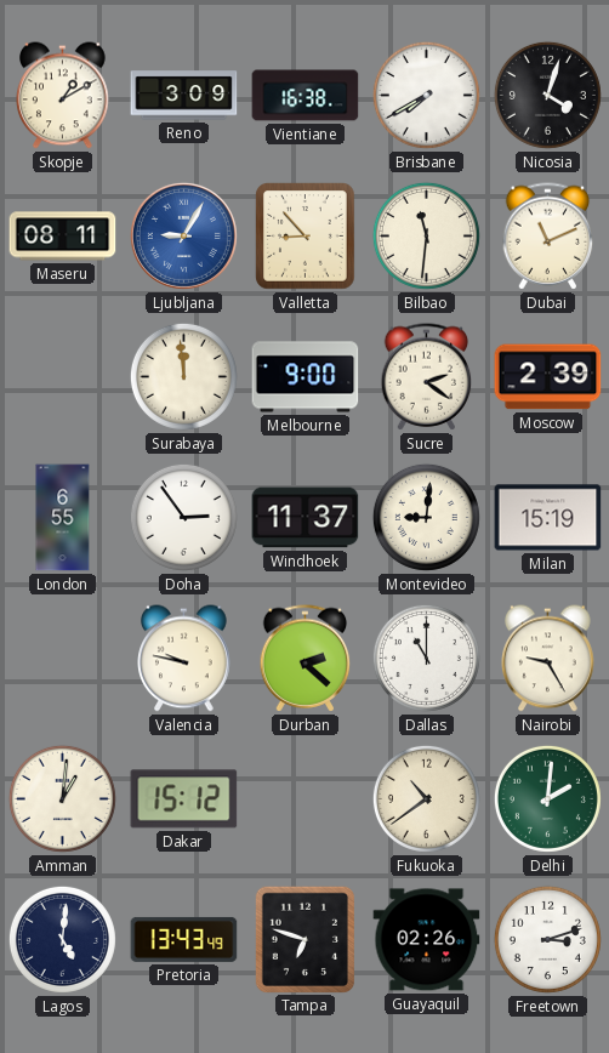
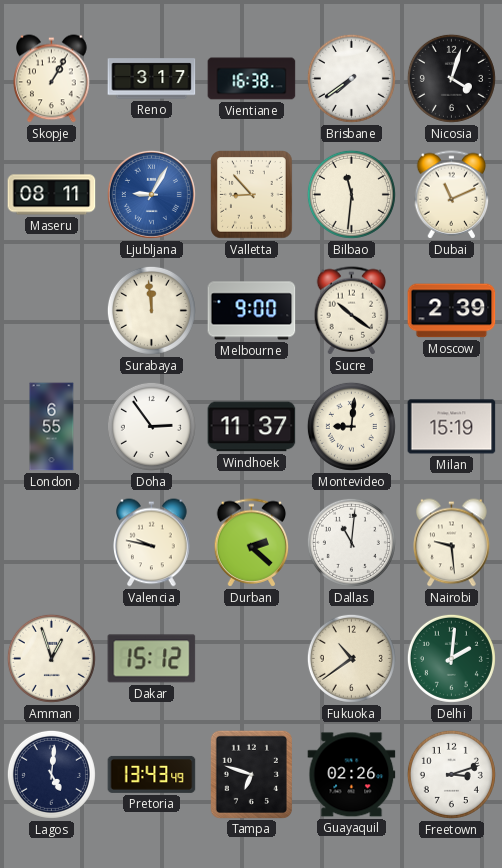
Skopje: 1:10 -> 1:05
Reno: 3:09 -> 3:17
Brisbane: 7:40 -> 7:39
Sucre: 2:21 -> 10:21
Dallas: 11:00 -> 11:01
Nairobi: 9:25 -> 9:29
Amman: 1:01 -> 12:57
